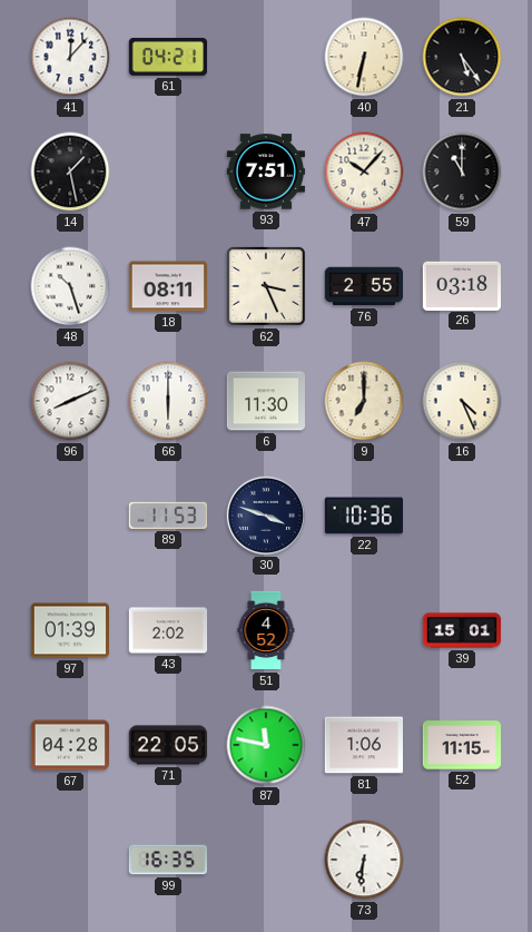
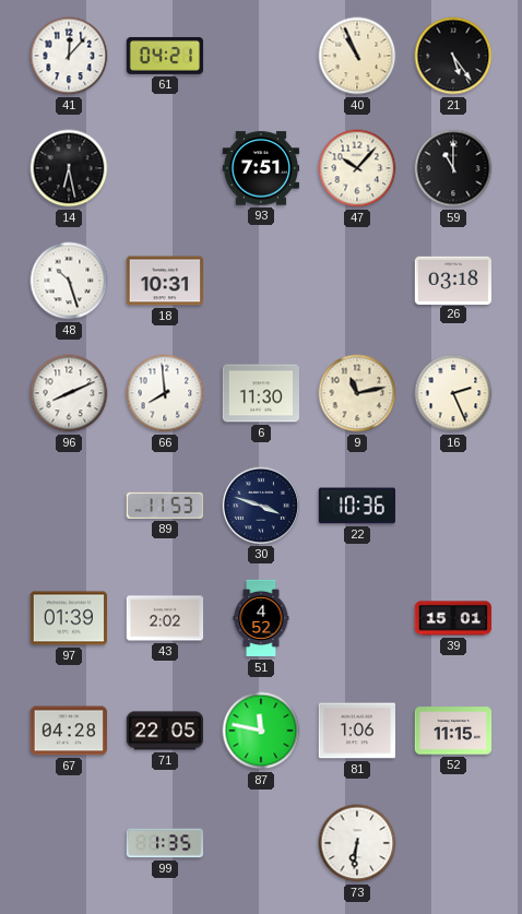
40: 6:32 -> 10:56
14: 1:28 -> 6:28
18: 08:11 -> 10:31
62: 3:26 -> none
76: 2:55 -> none
66: 6:00 -> 7:59
9: 7:00 -> 11:13
16: 4:26 -> 2:26
99: 16:35 -> 1:35
